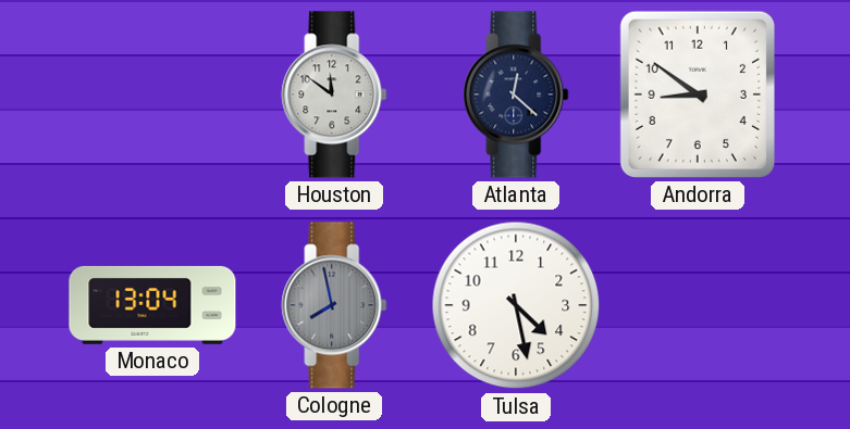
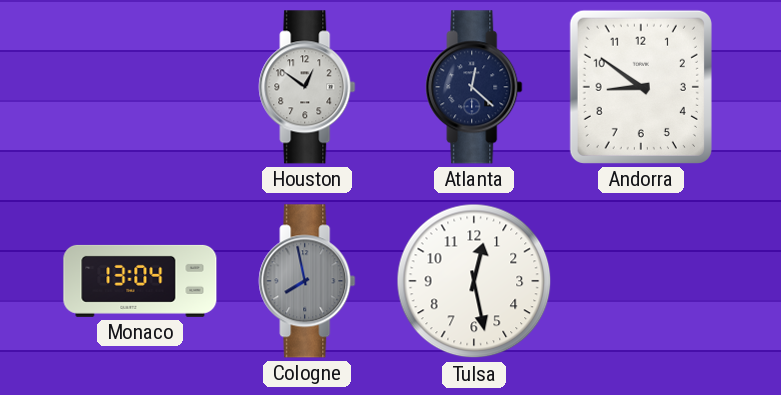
Houston: 11:51 -> 12:51
Tulsa: 4:28 -> 12:28
